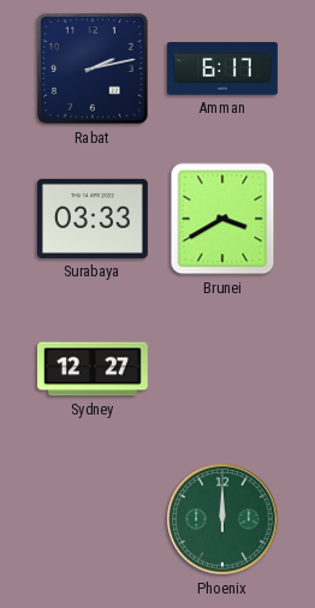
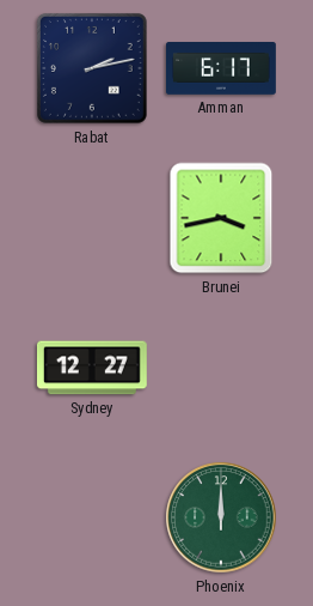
Surabaya: 03:33 -> none
Brunei: 3:40 -> 3:43
